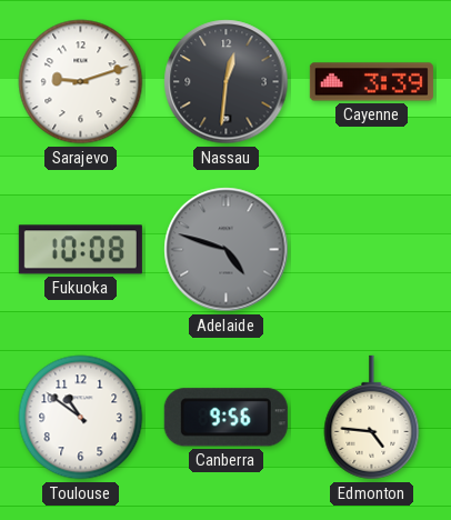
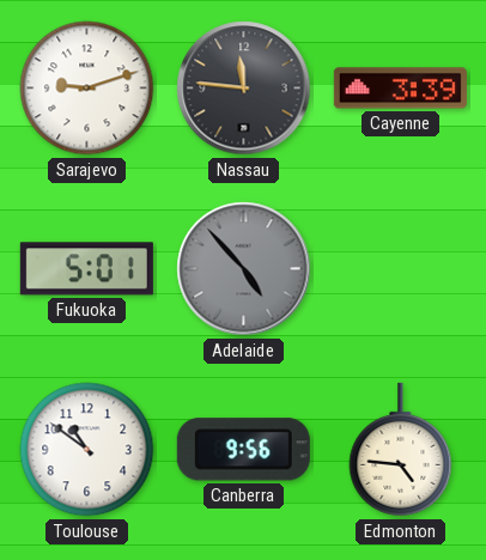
Nassau: 12:31 -> 11:46
Fukuoka: 10:08 -> 5:01
Adelaide: 4:48 -> 4:53
